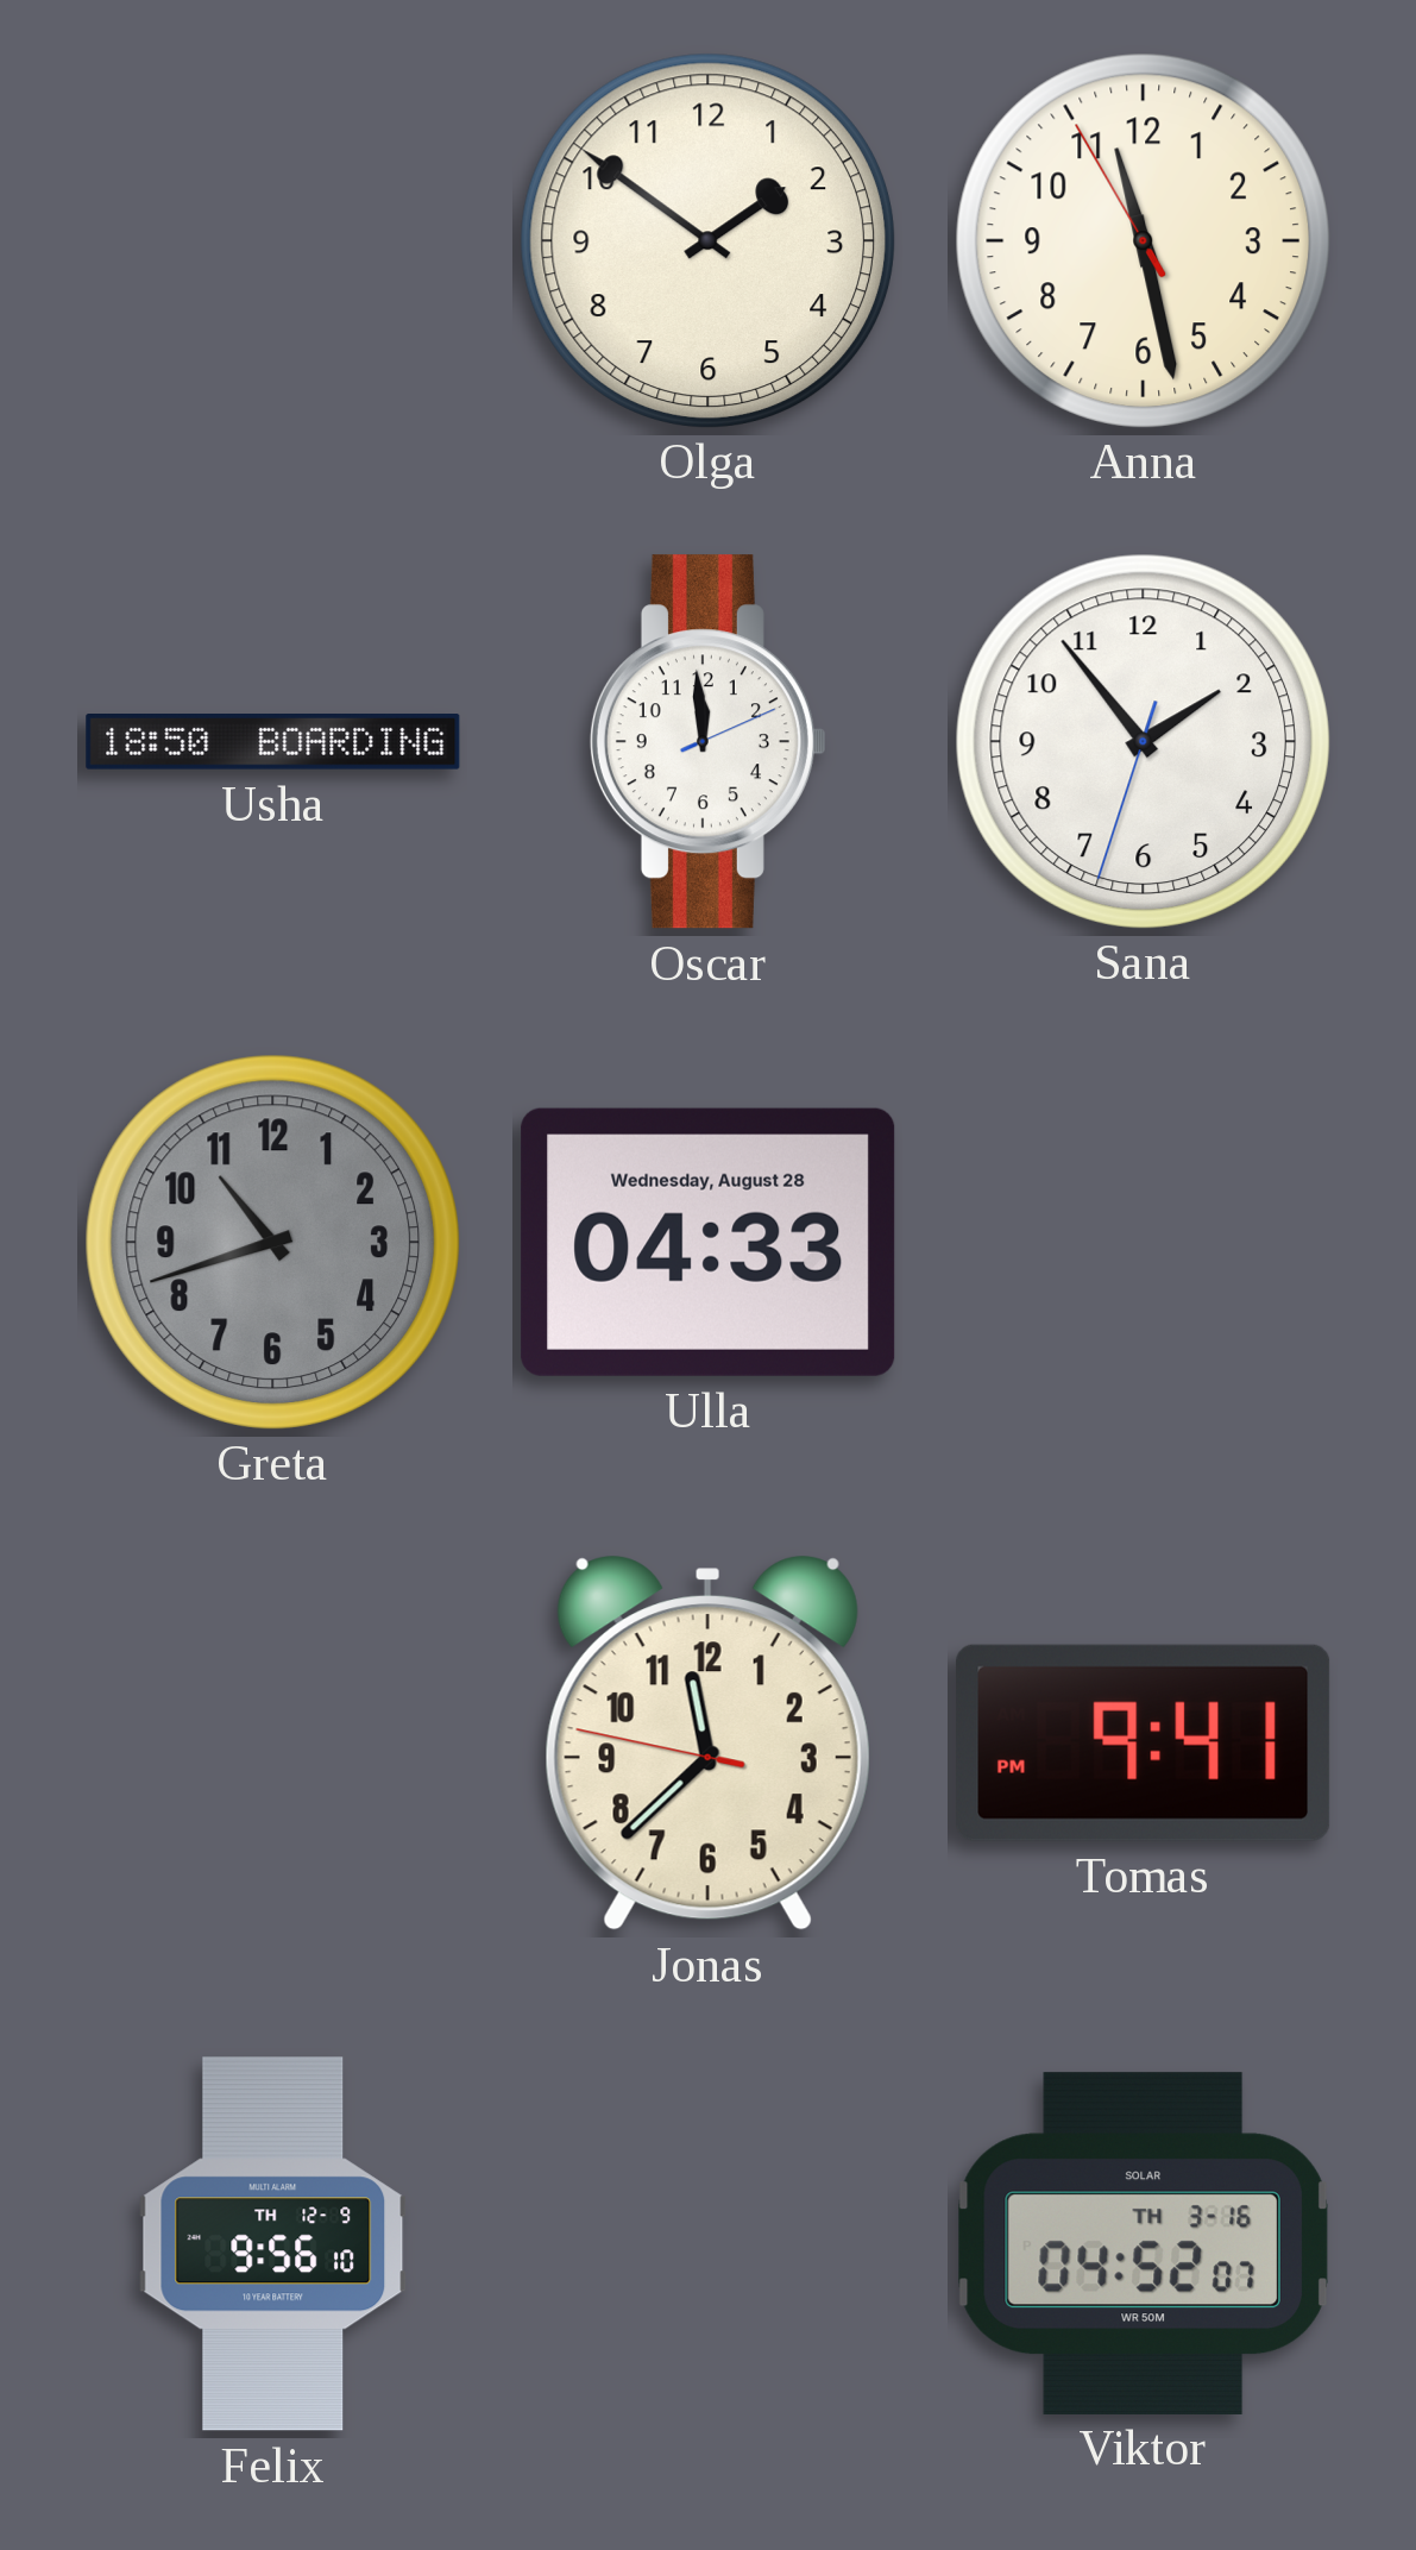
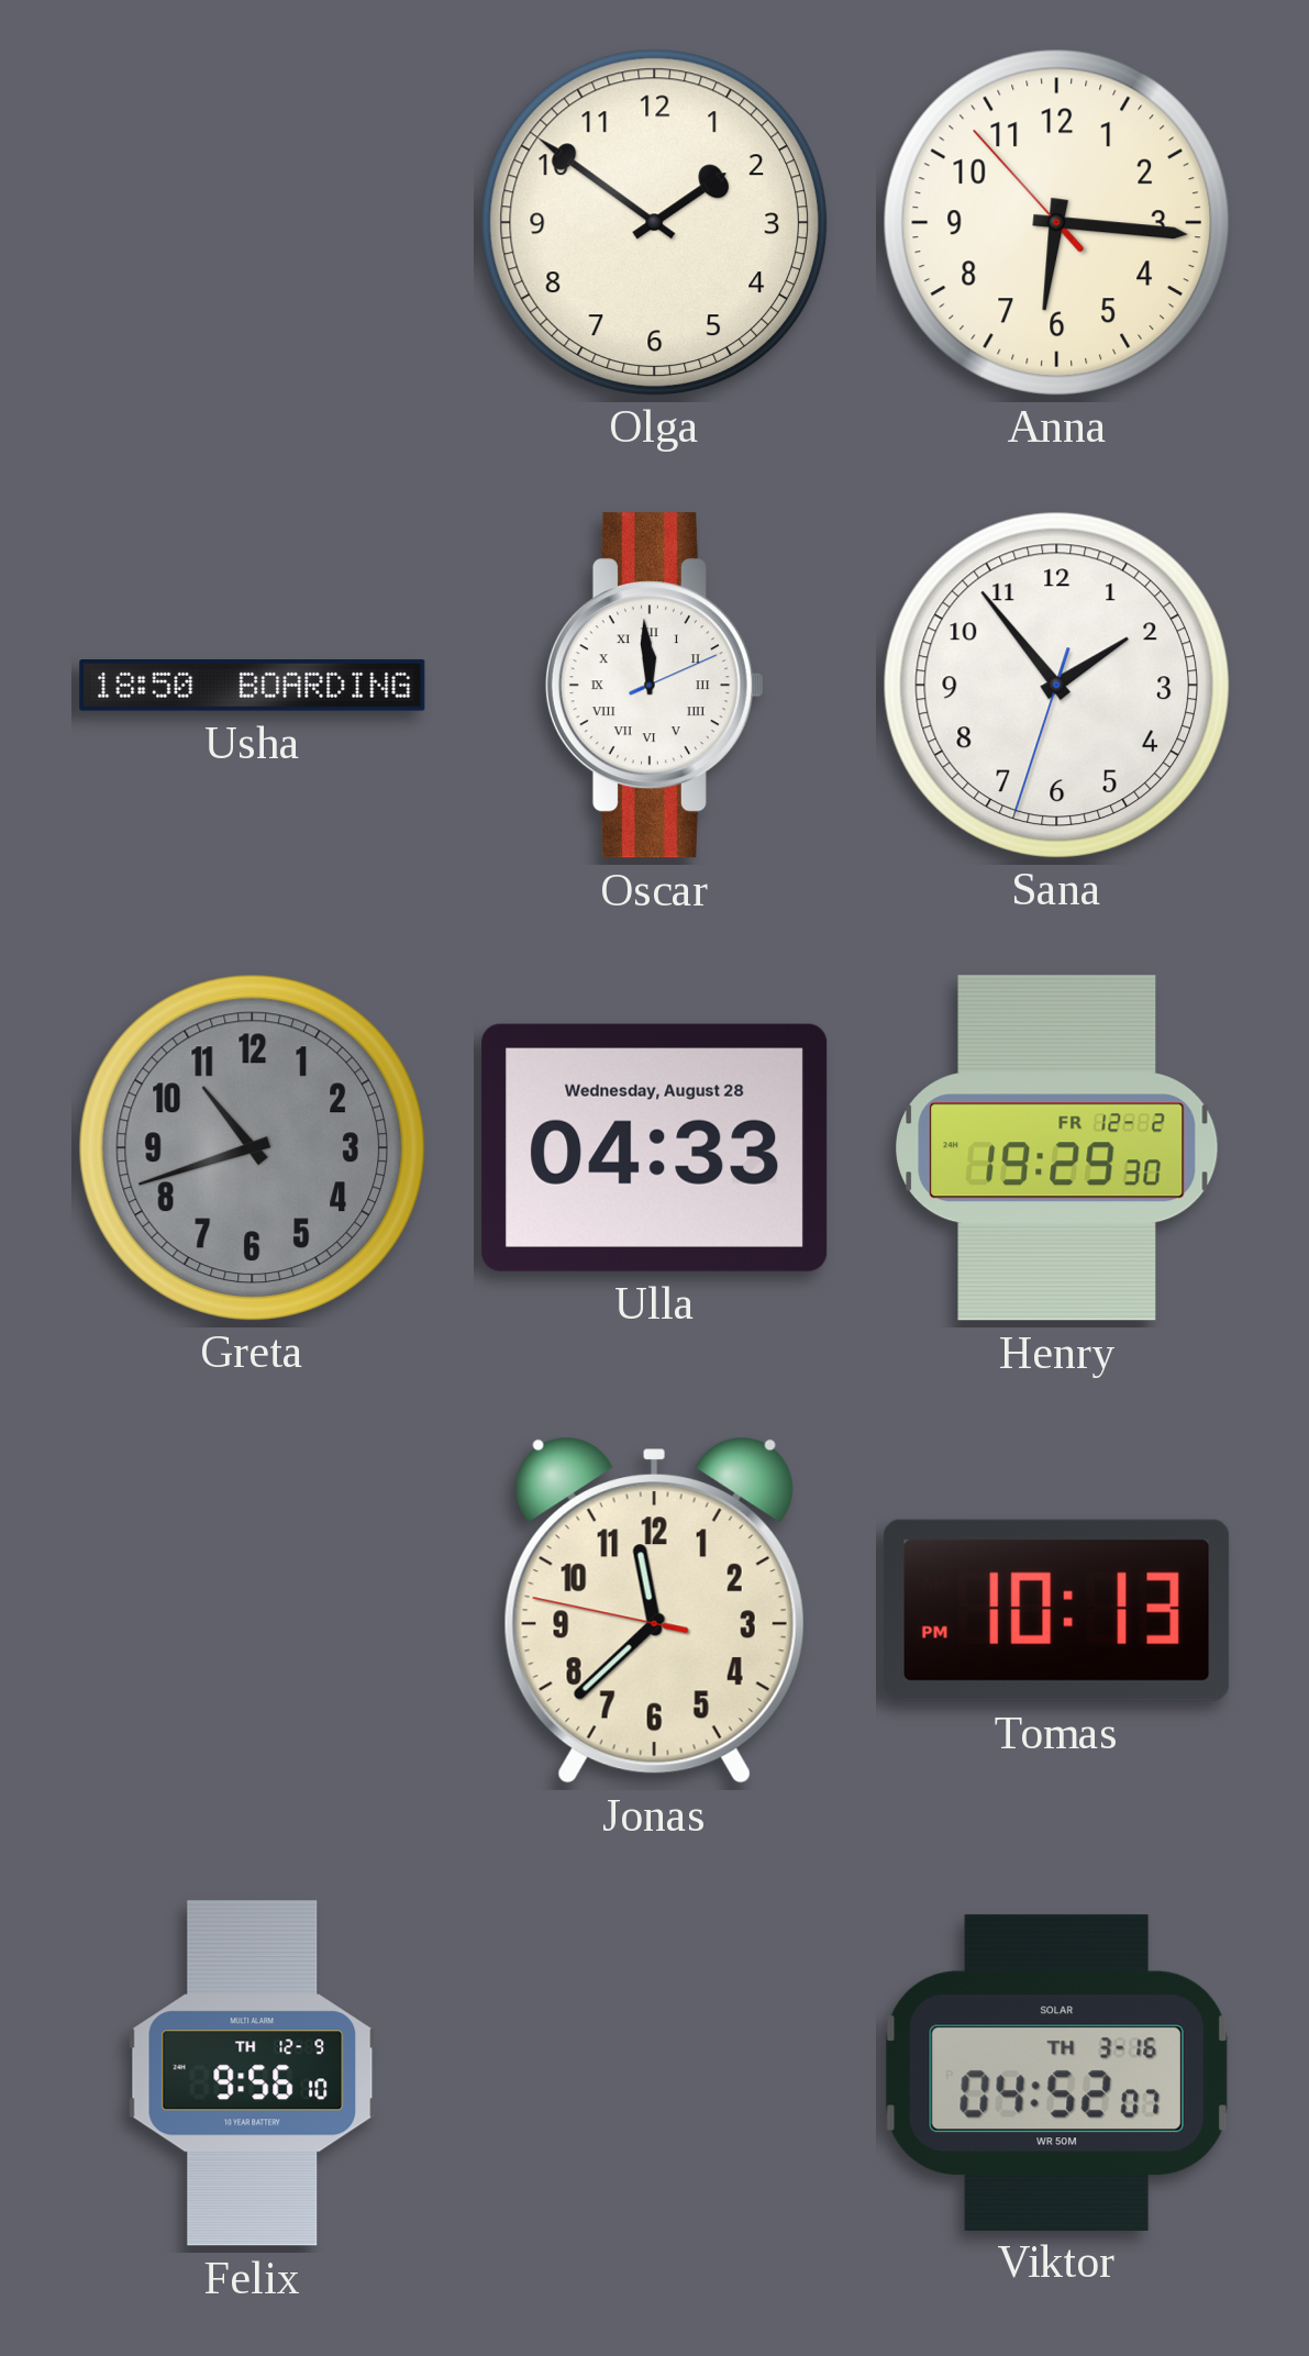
Anna: 11:27 -> 6:15
Oscar numerals: Arabic -> Roman
Henry: none -> 19:29
Tomas: 9:41 -> 10:13
